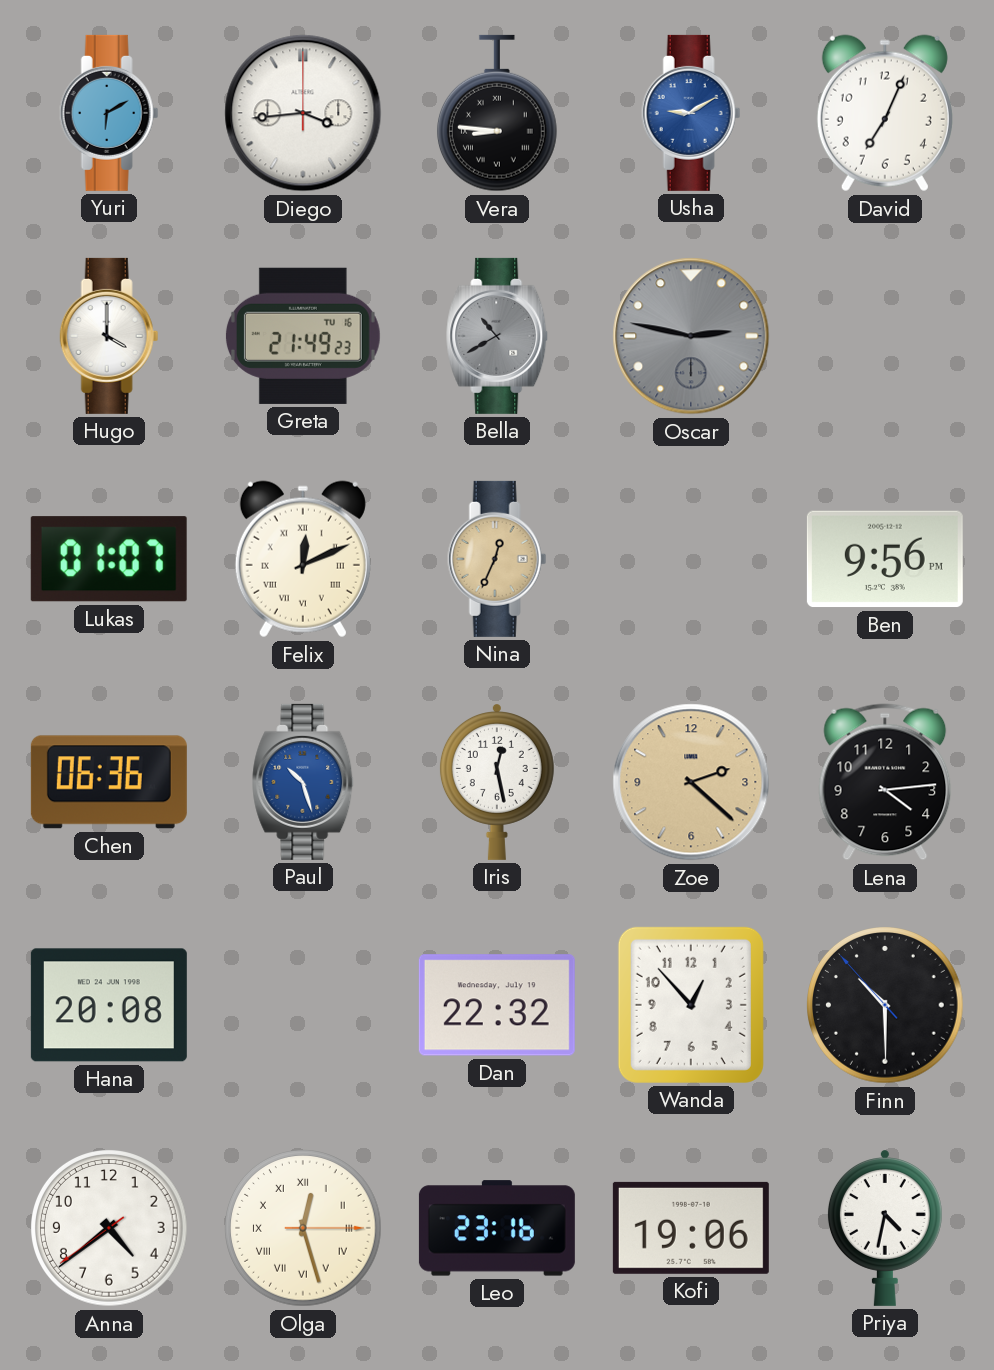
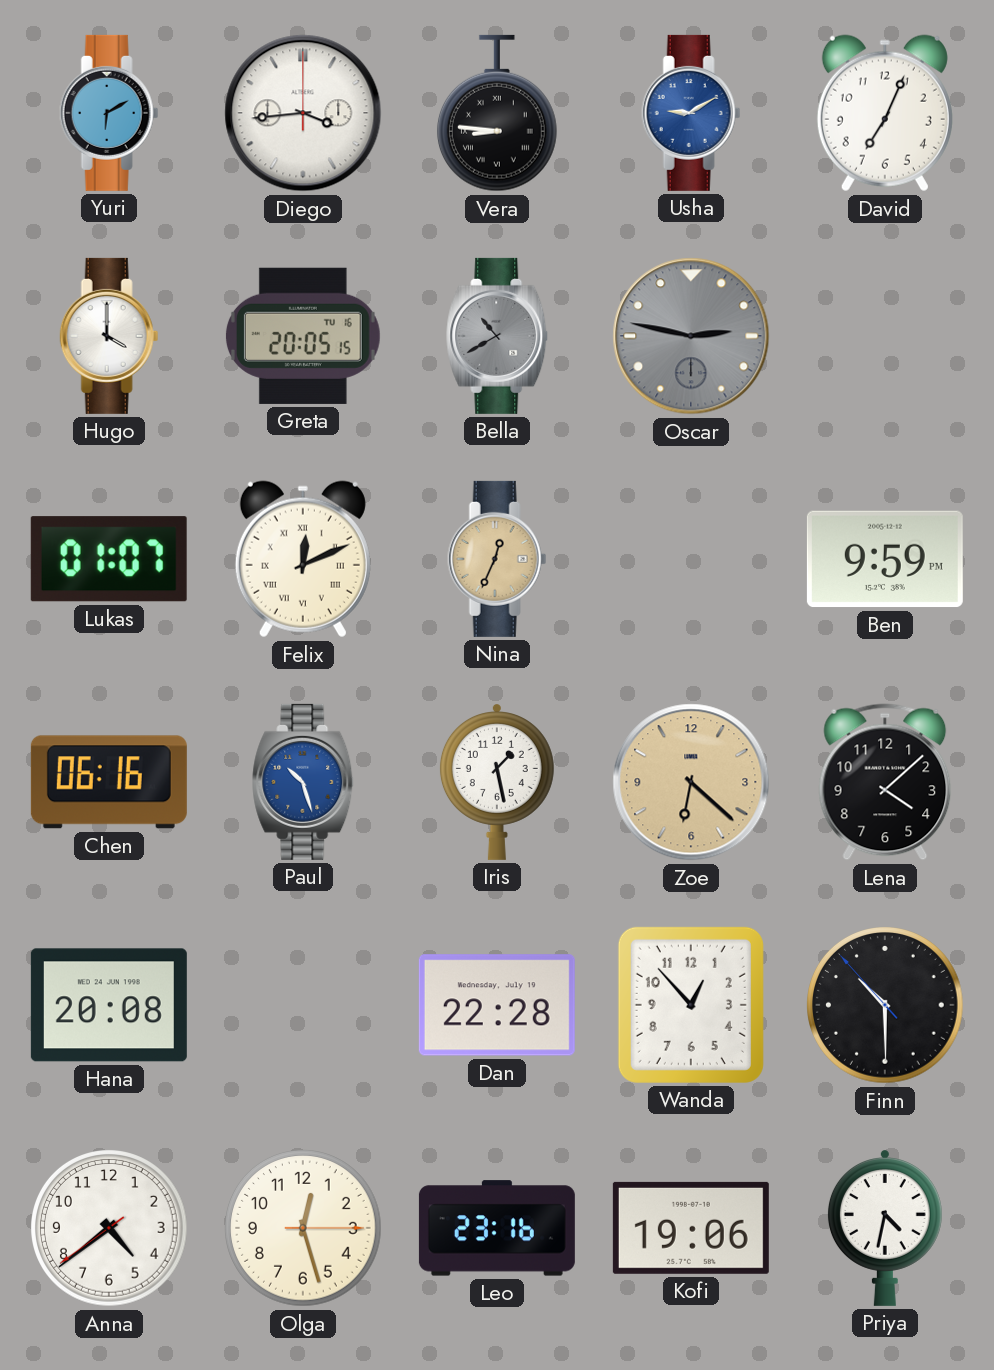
Greta: 21:49 -> 20:05
Ben: 9:56 -> 9:59
Chen: 06:36 -> 06:16
Iris: 12:28 -> 1:28
Zoe: 2:22 -> 6:22
Lena: 4:14 -> 4:08
Dan: 22:32 -> 22:28
Olga numerals: Roman -> Arabic
